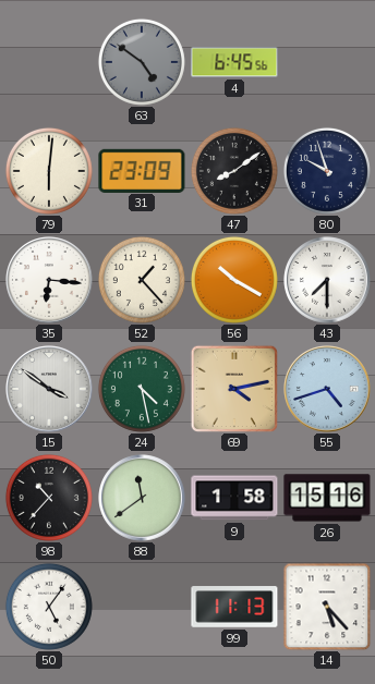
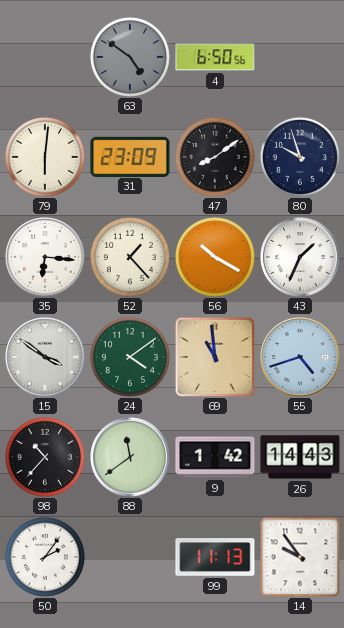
4: 6:45 -> 6:50
43: 7:30 -> 1:34
24: 4:28 -> 4:09
69: 4:13 -> 10:59
9: 1:58 -> 1:42
26: 15:16 -> 14:43
50: 5:06 -> 2:06
14: 5:23 -> 9:54
